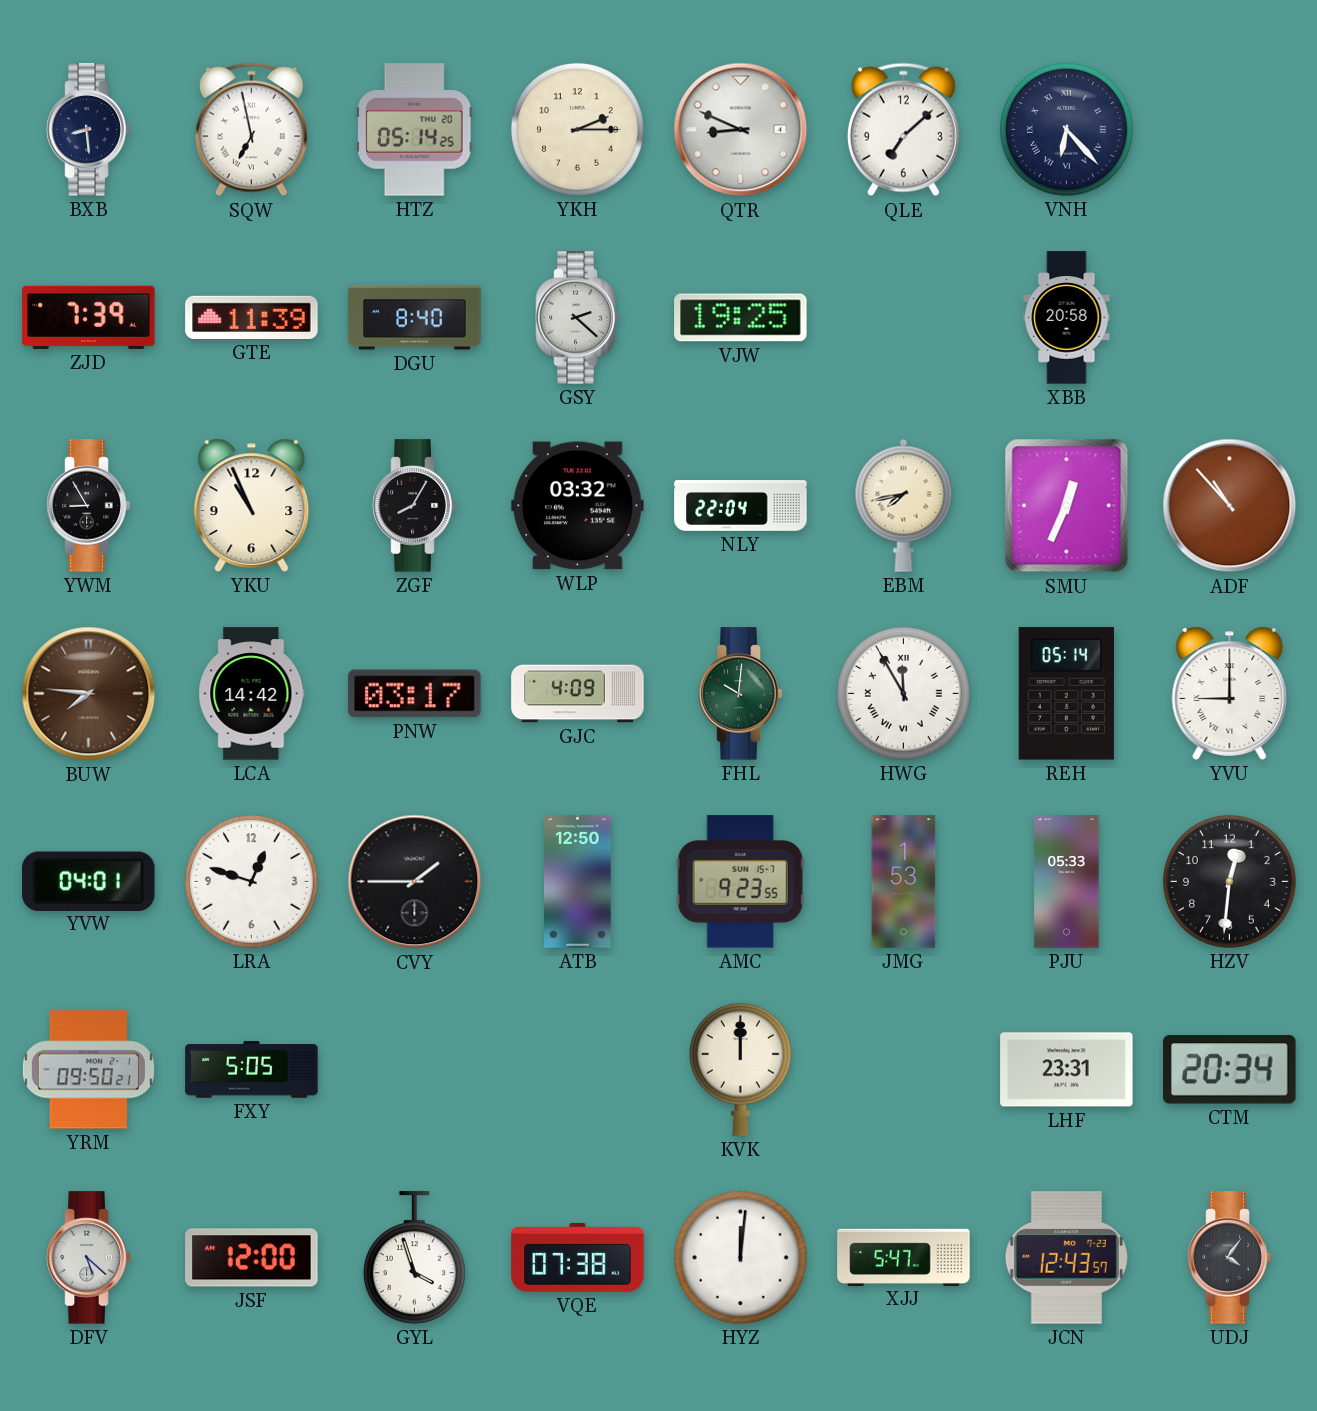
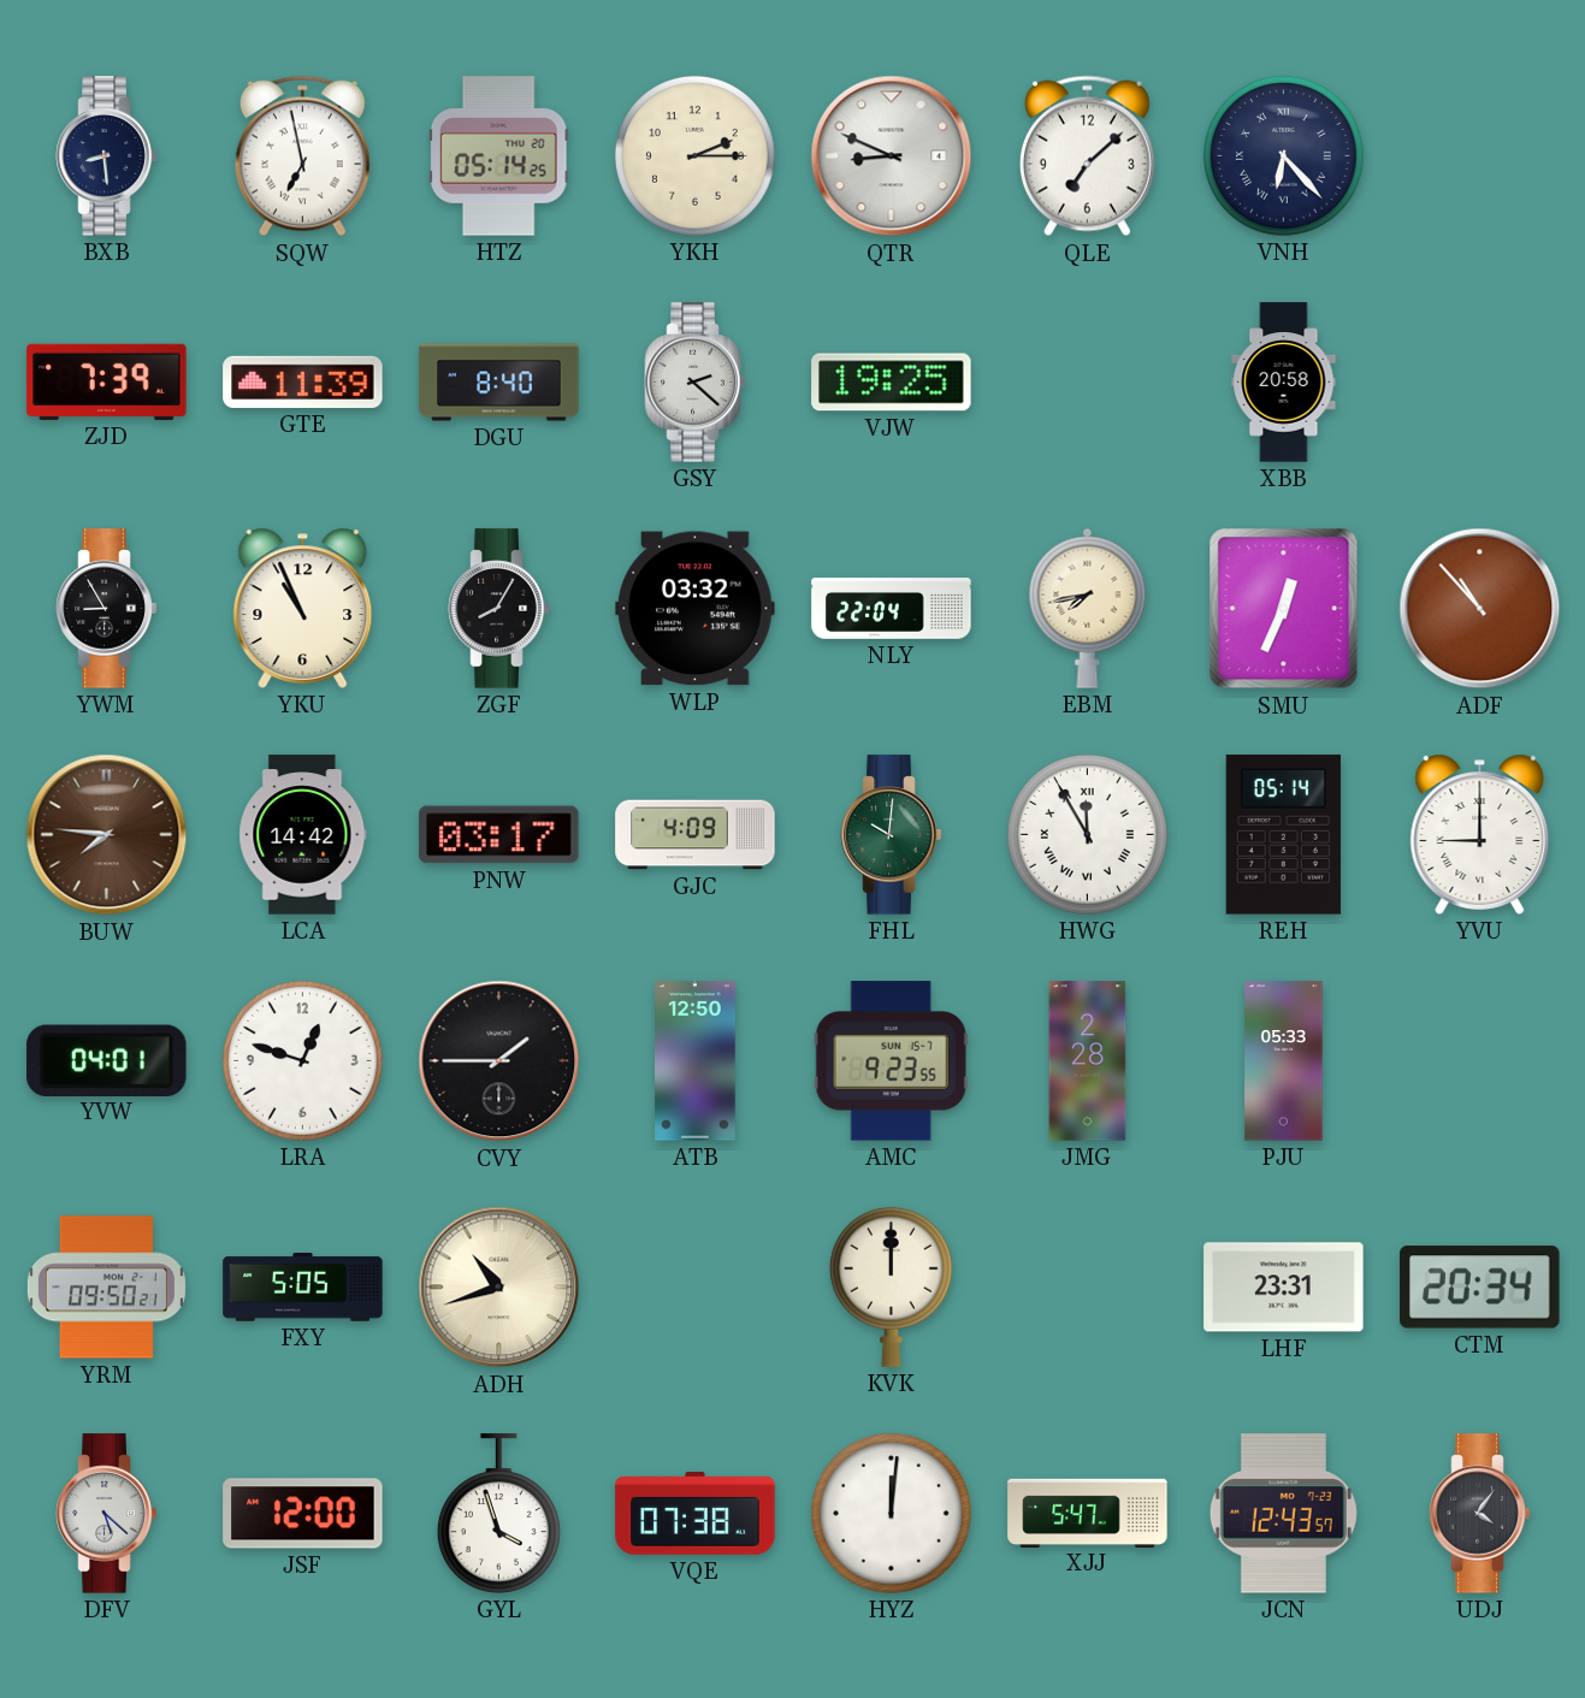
JMG: 1:53 -> 2:28
HZV: 12:31 -> none
ADH: none -> 10:42
